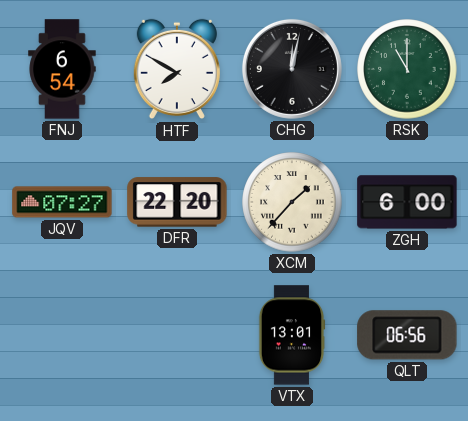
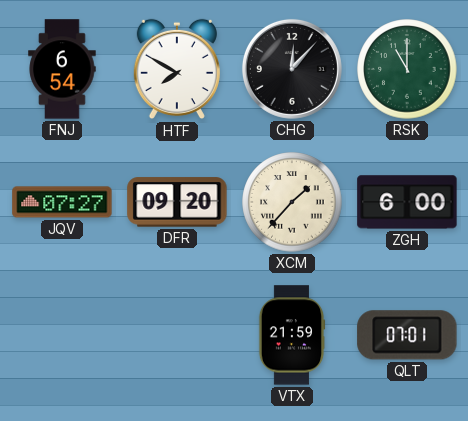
CHG: 12:02 -> 12:07
DFR: 22:20 -> 09:20
VTX: 13:01 -> 21:59
QLT: 06:56 -> 07:01
